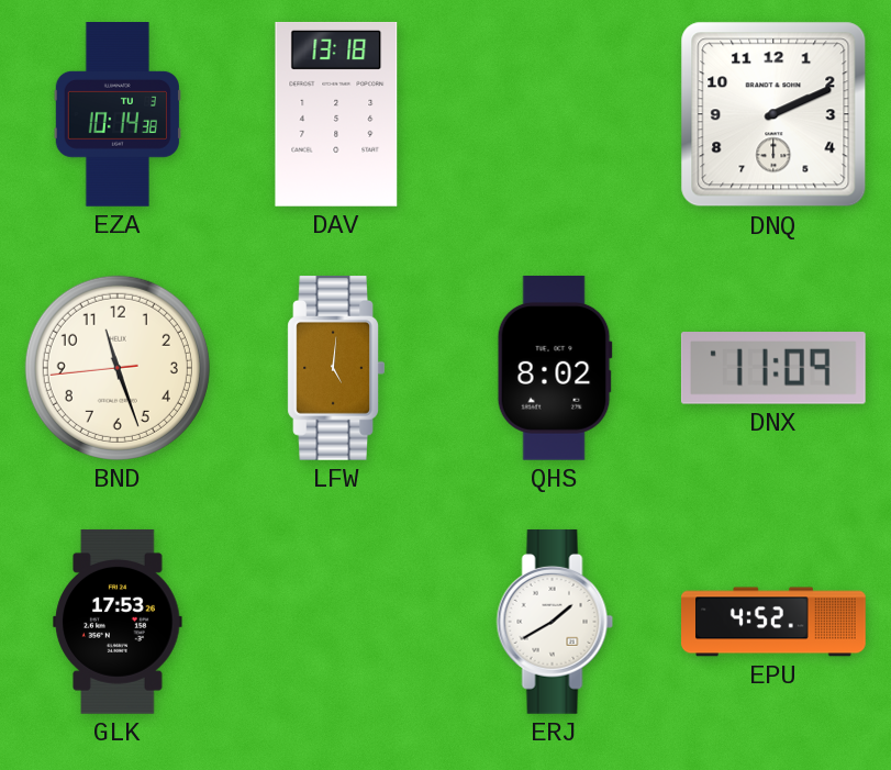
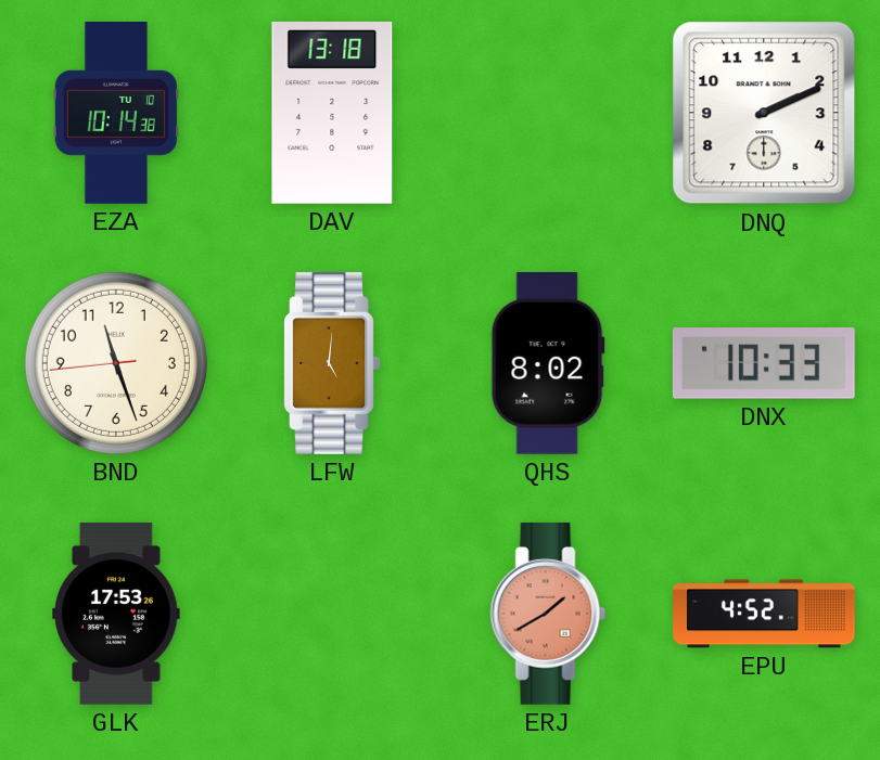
EZA date: TU 3 -> TU 10
DNX: 11:09 -> 10:33
ERJ dial: white -> salmon
